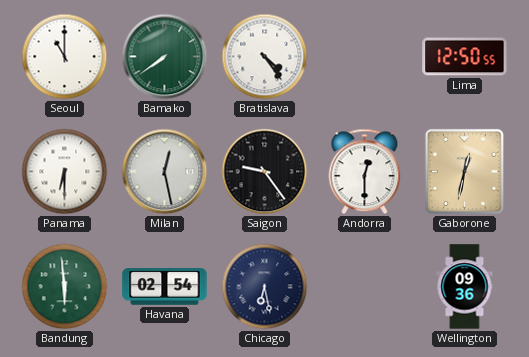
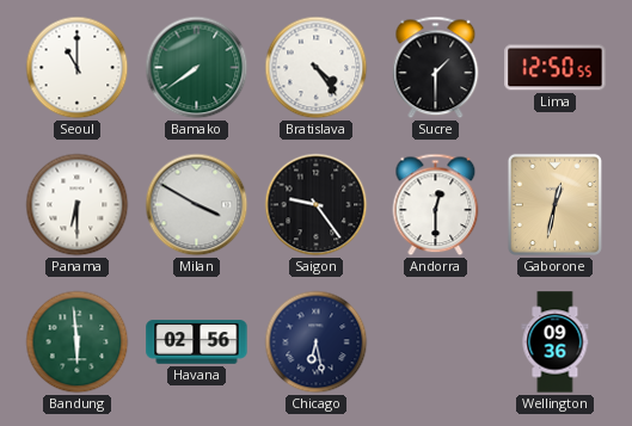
Sucre: none -> 1:30
Milan: 12:28 -> 3:50
Havana: 02:54 -> 02:56
